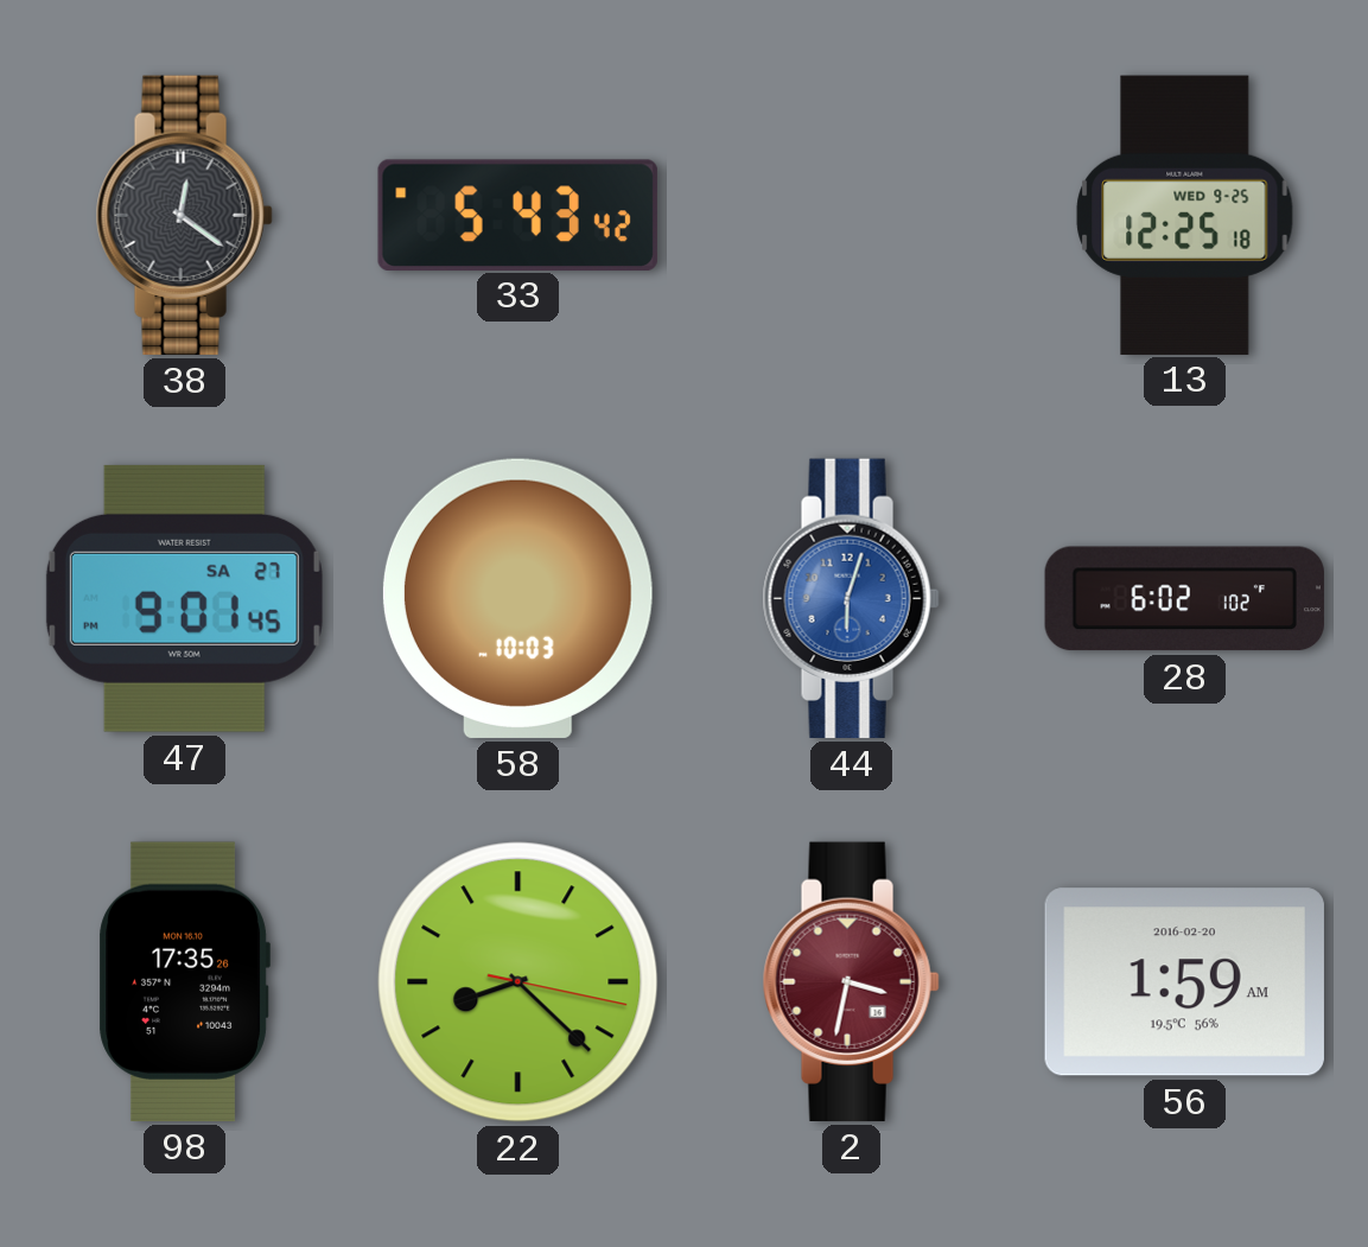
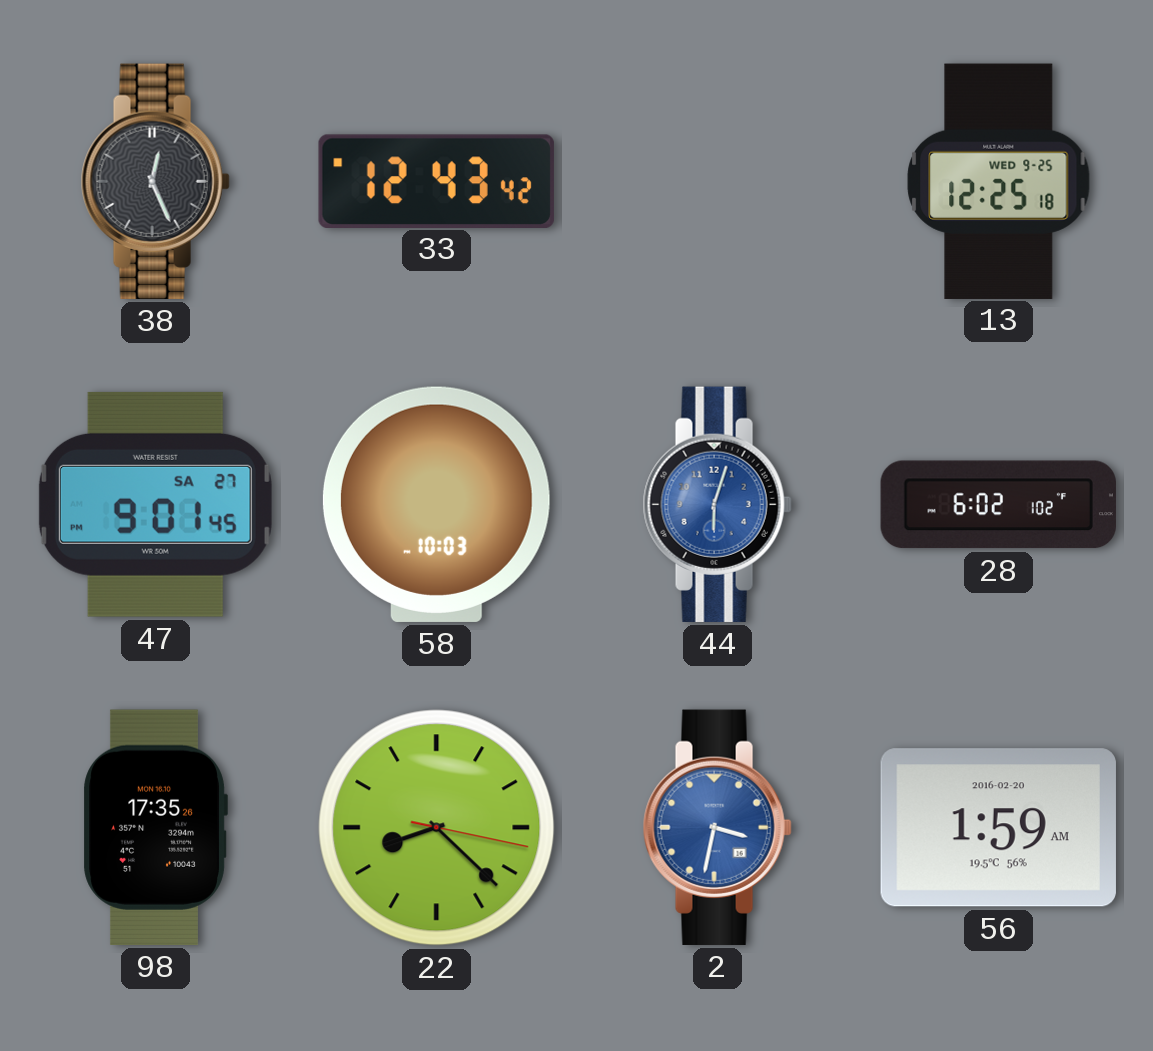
38: 12:21 -> 12:26
33: 5:43 -> 12:43
2 dial: burgundy -> blue
